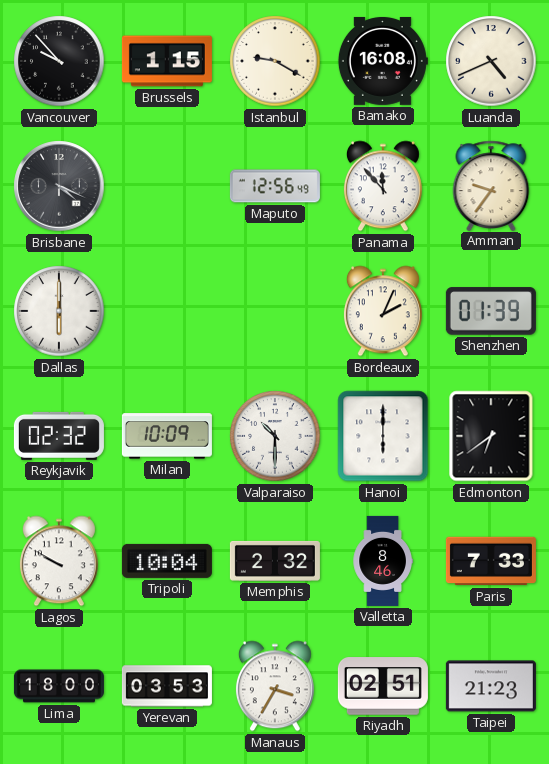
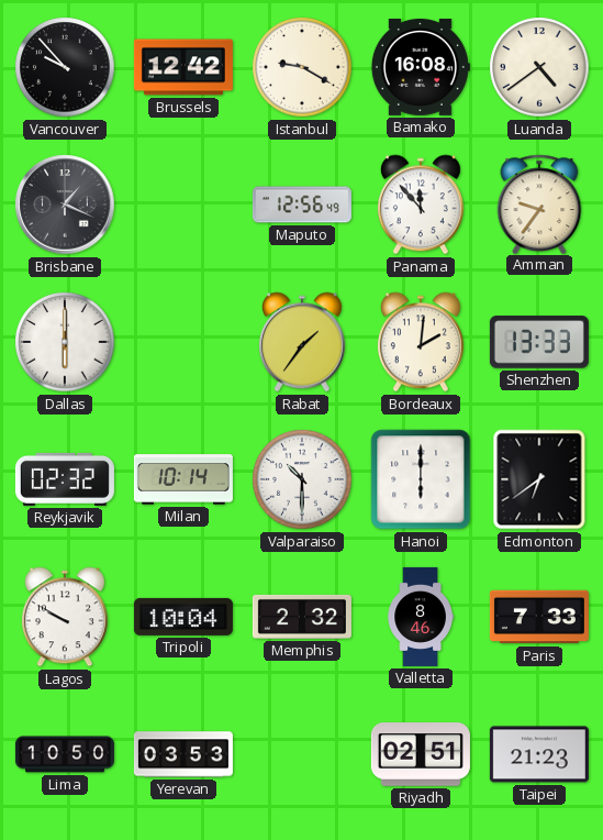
Brussels: 1:15 -> 12:42
Luanda: 4:41 -> 4:39
Brisbane: 4:19 -> 1:19
Rabat: none -> 1:36
Bordeaux: 2:04 -> 2:01
Shenzhen: 01:39 -> 13:33
Milan: 10:09 -> 10:14
Lima: 18:00 -> 10:50
Manaus: 3:35 -> none
